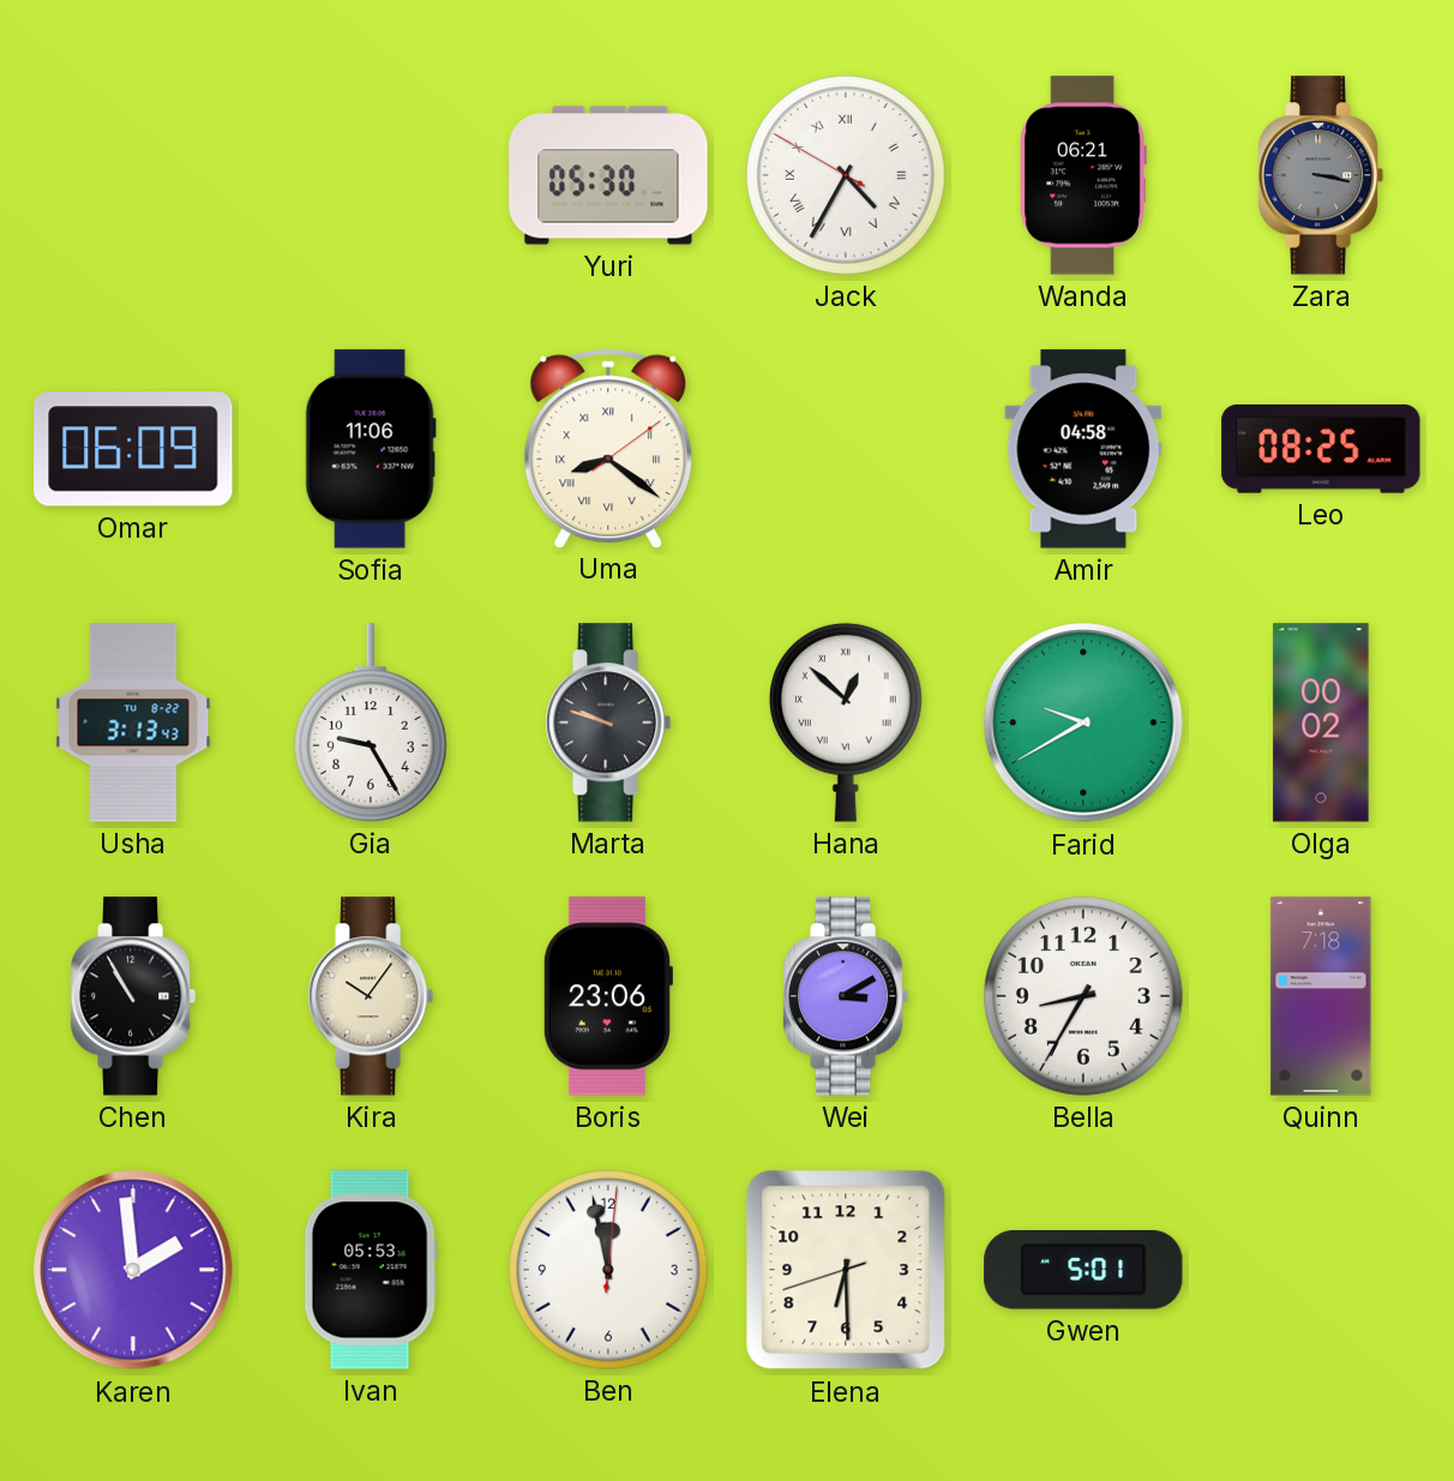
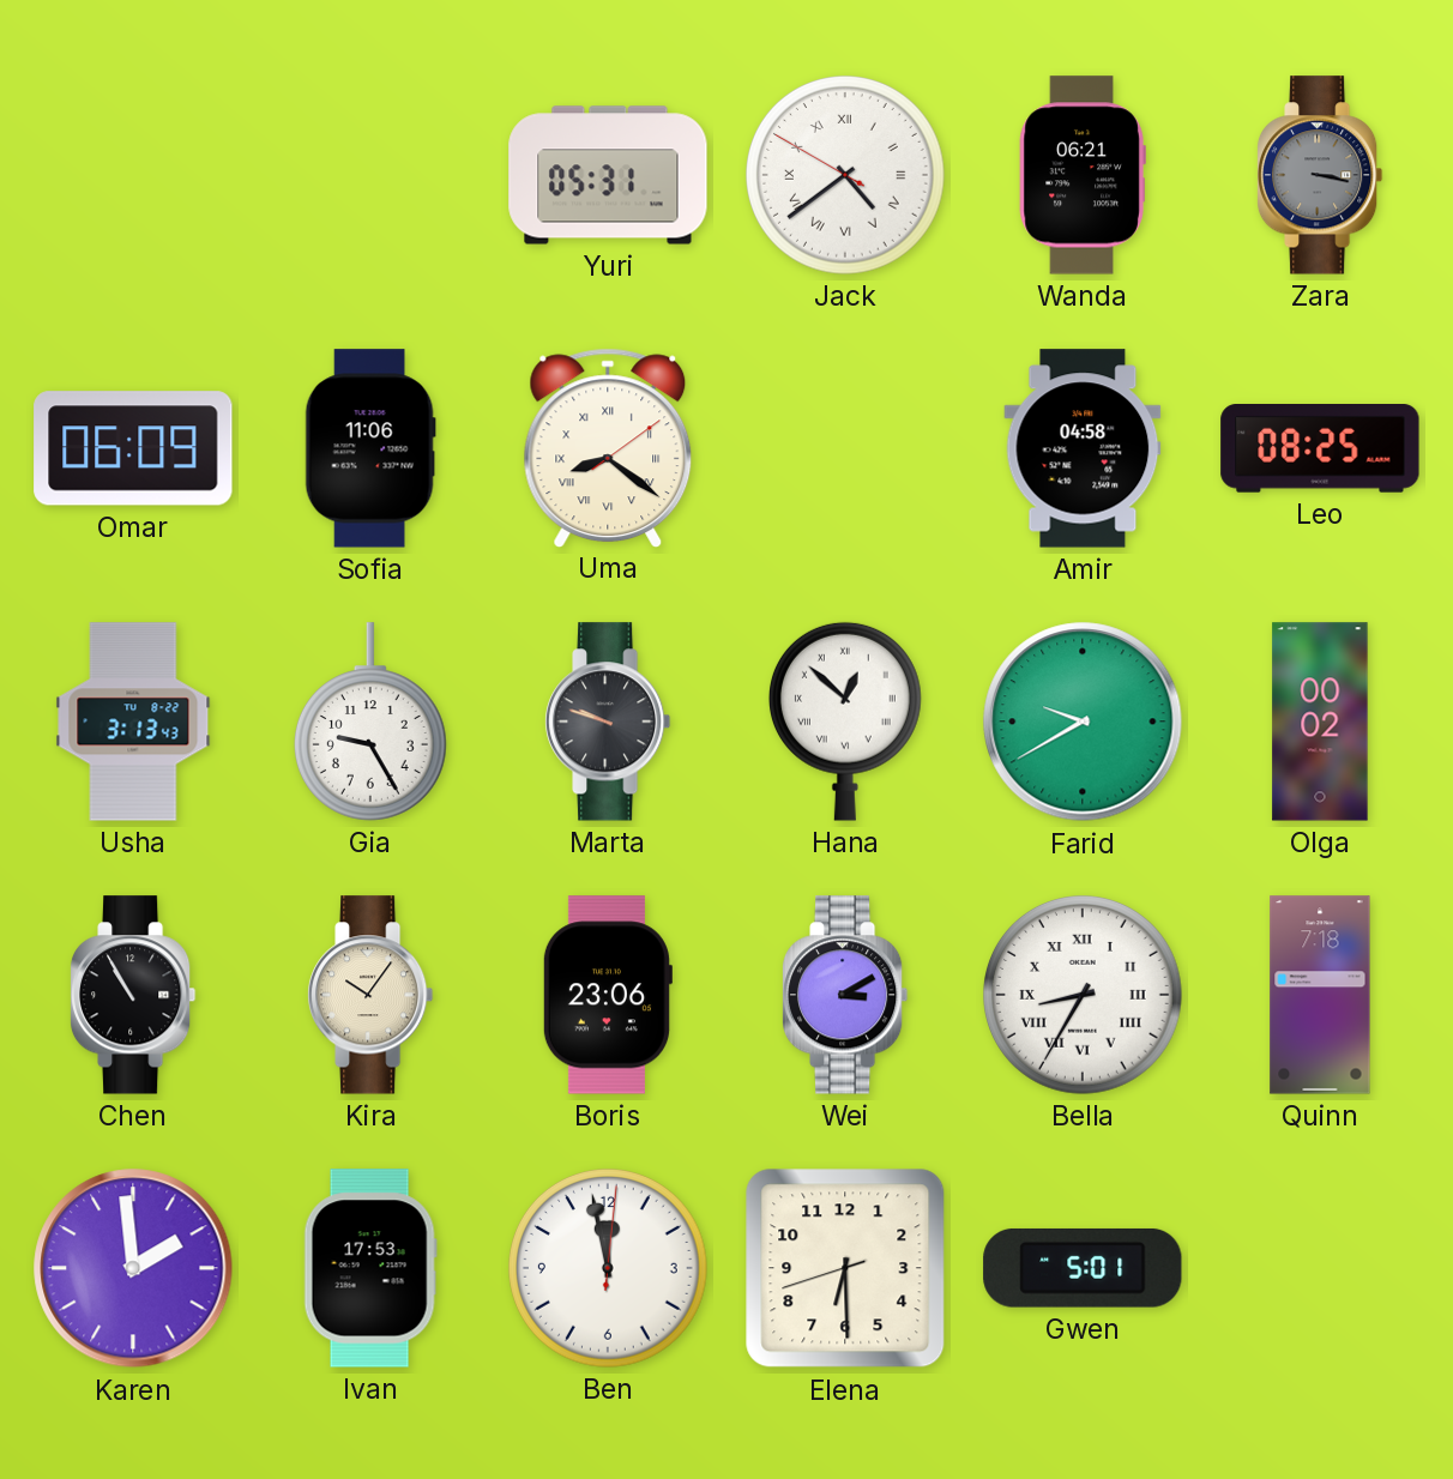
Yuri: 05:30 -> 05:31
Jack: 4:34 -> 4:38
Bella numerals: Arabic -> Roman
Ivan: 05:53 -> 17:53
